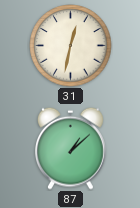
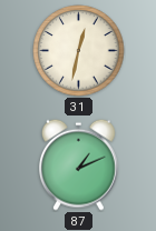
87: 1:08 -> 1:11
